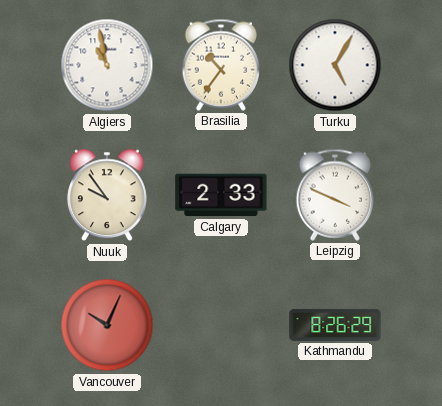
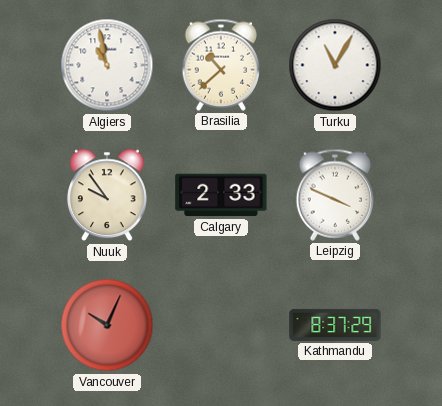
Brasilia: 10:36 -> 10:38
Turku: 5:05 -> 11:05
Kathmandu: 8:26 -> 8:37
